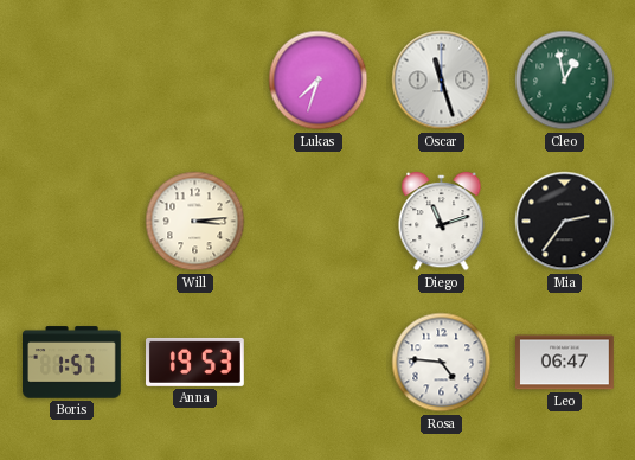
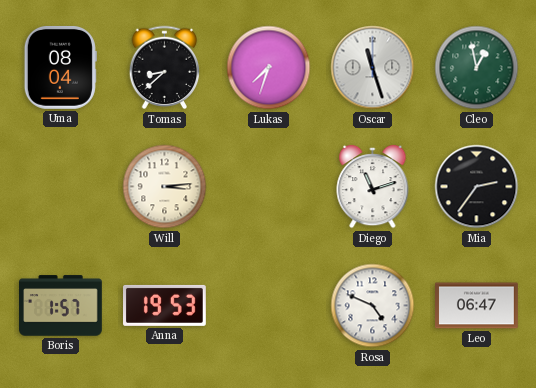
Uma: none -> 08:04
Tomas: none -> 8:38
Rosa: 4:46 -> 4:49
